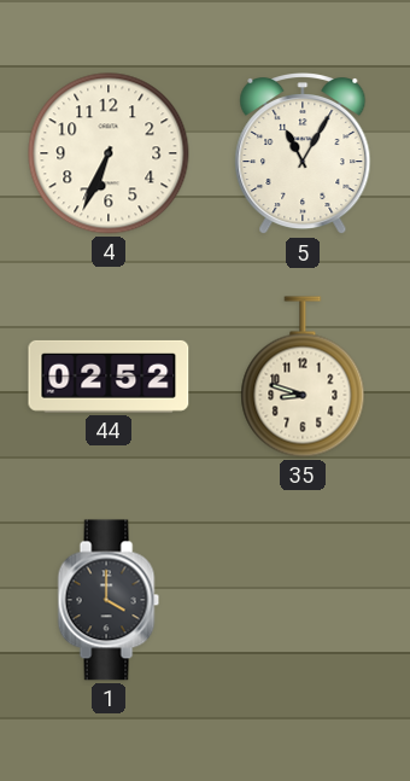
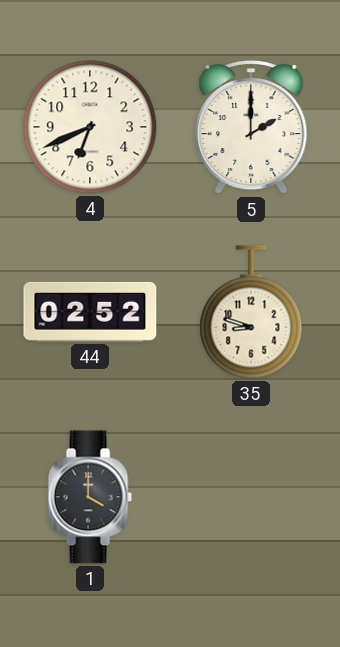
4: 6:34 -> 6:41
5: 11:05 -> 2:00
